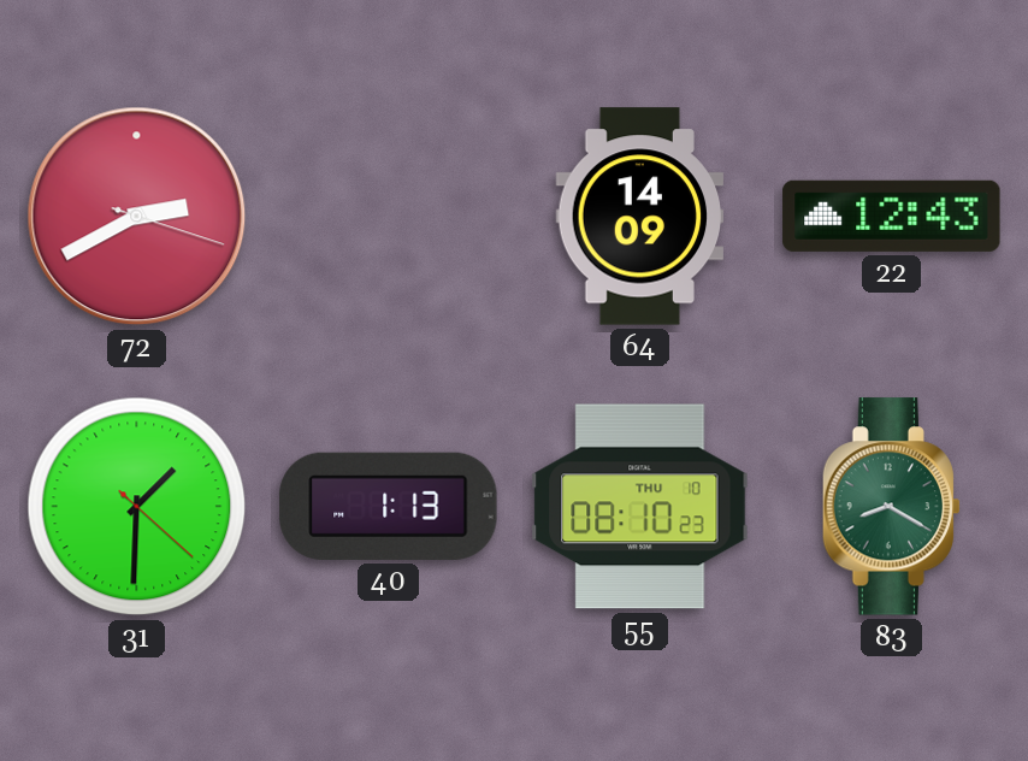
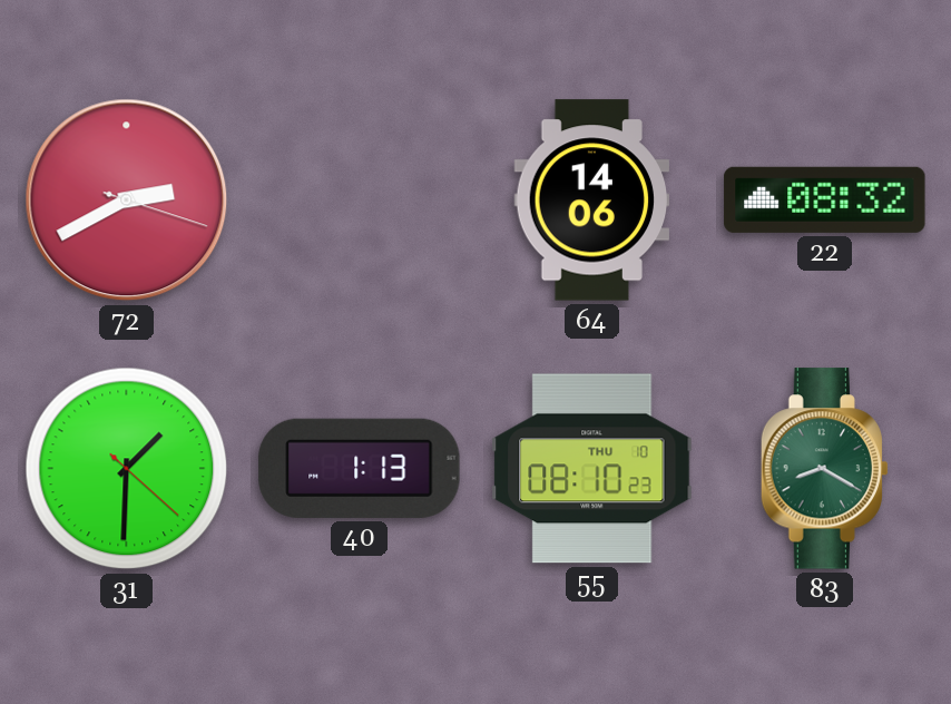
64: 14:09 -> 14:06
22: 12:43 -> 08:32
